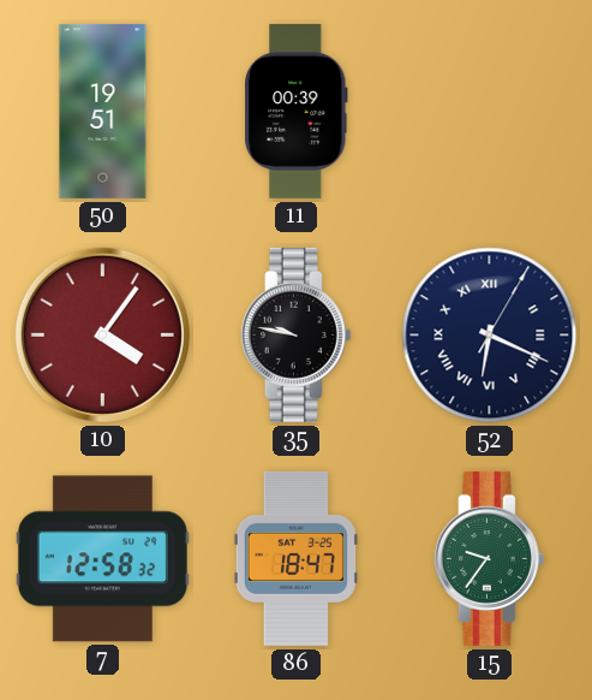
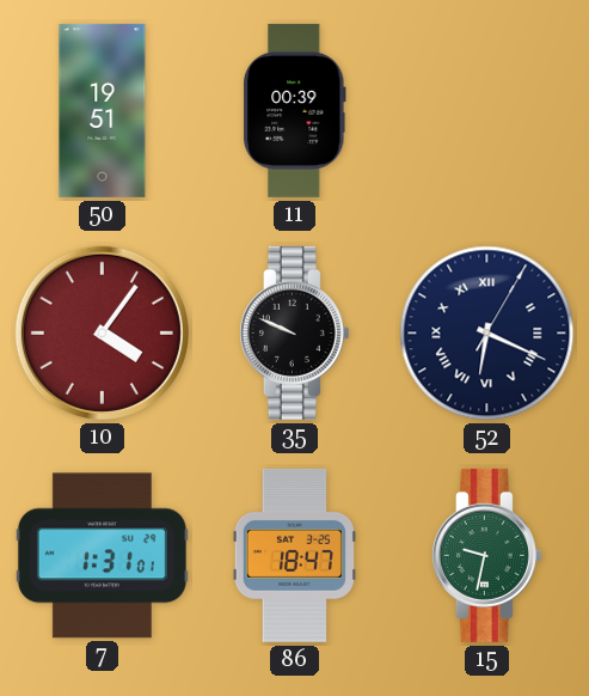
35: 9:47 -> 9:49
7: 12:58 -> 1:31
15: 9:36 -> 9:32
